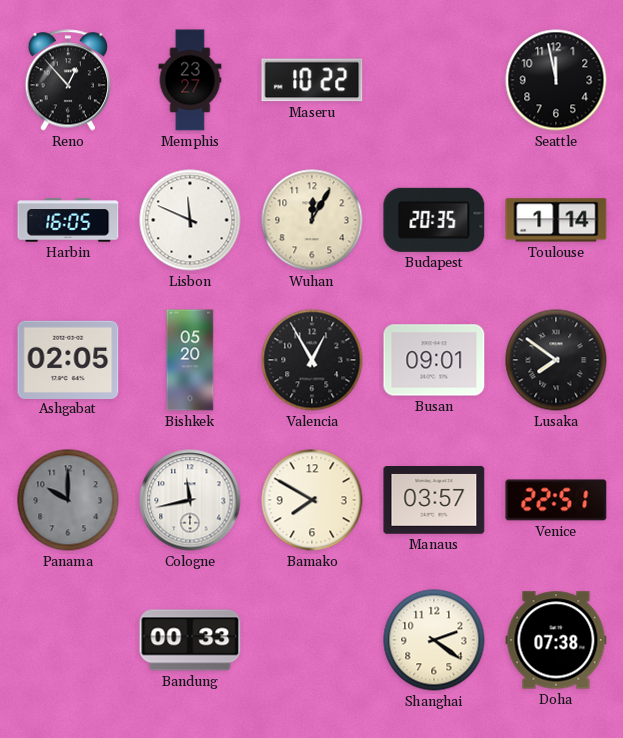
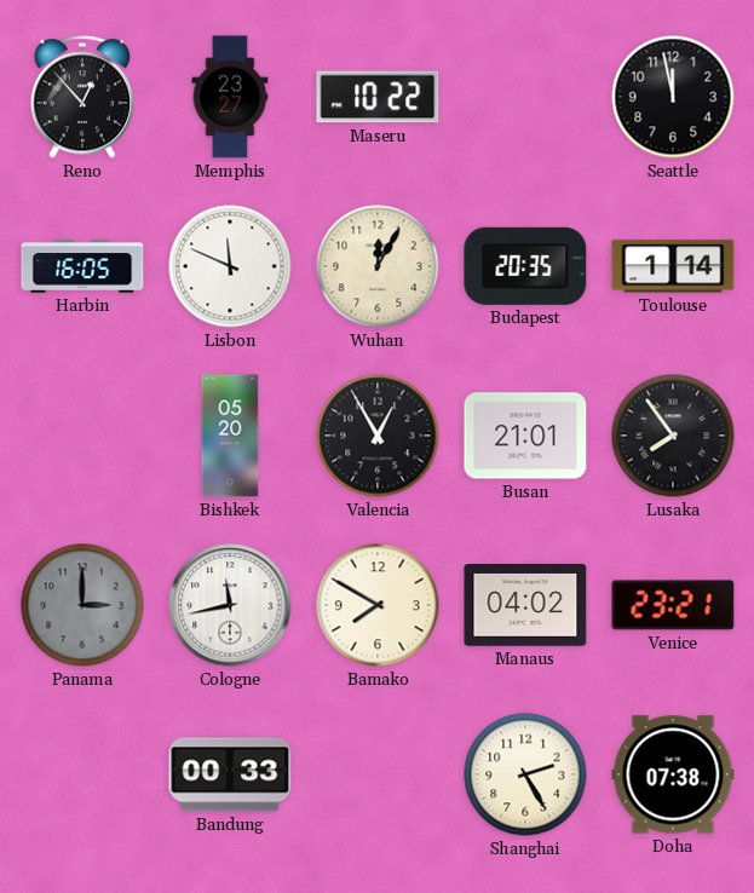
Ashgabat: 02:05 -> none
Busan: 09:01 -> 21:01
Lusaka: 7:51 -> 7:54
Panama: 10:00 -> 3:00
Manaus: 03:57 -> 04:02
Venice: 22:51 -> 23:21
Shanghai: 2:21 -> 2:25
